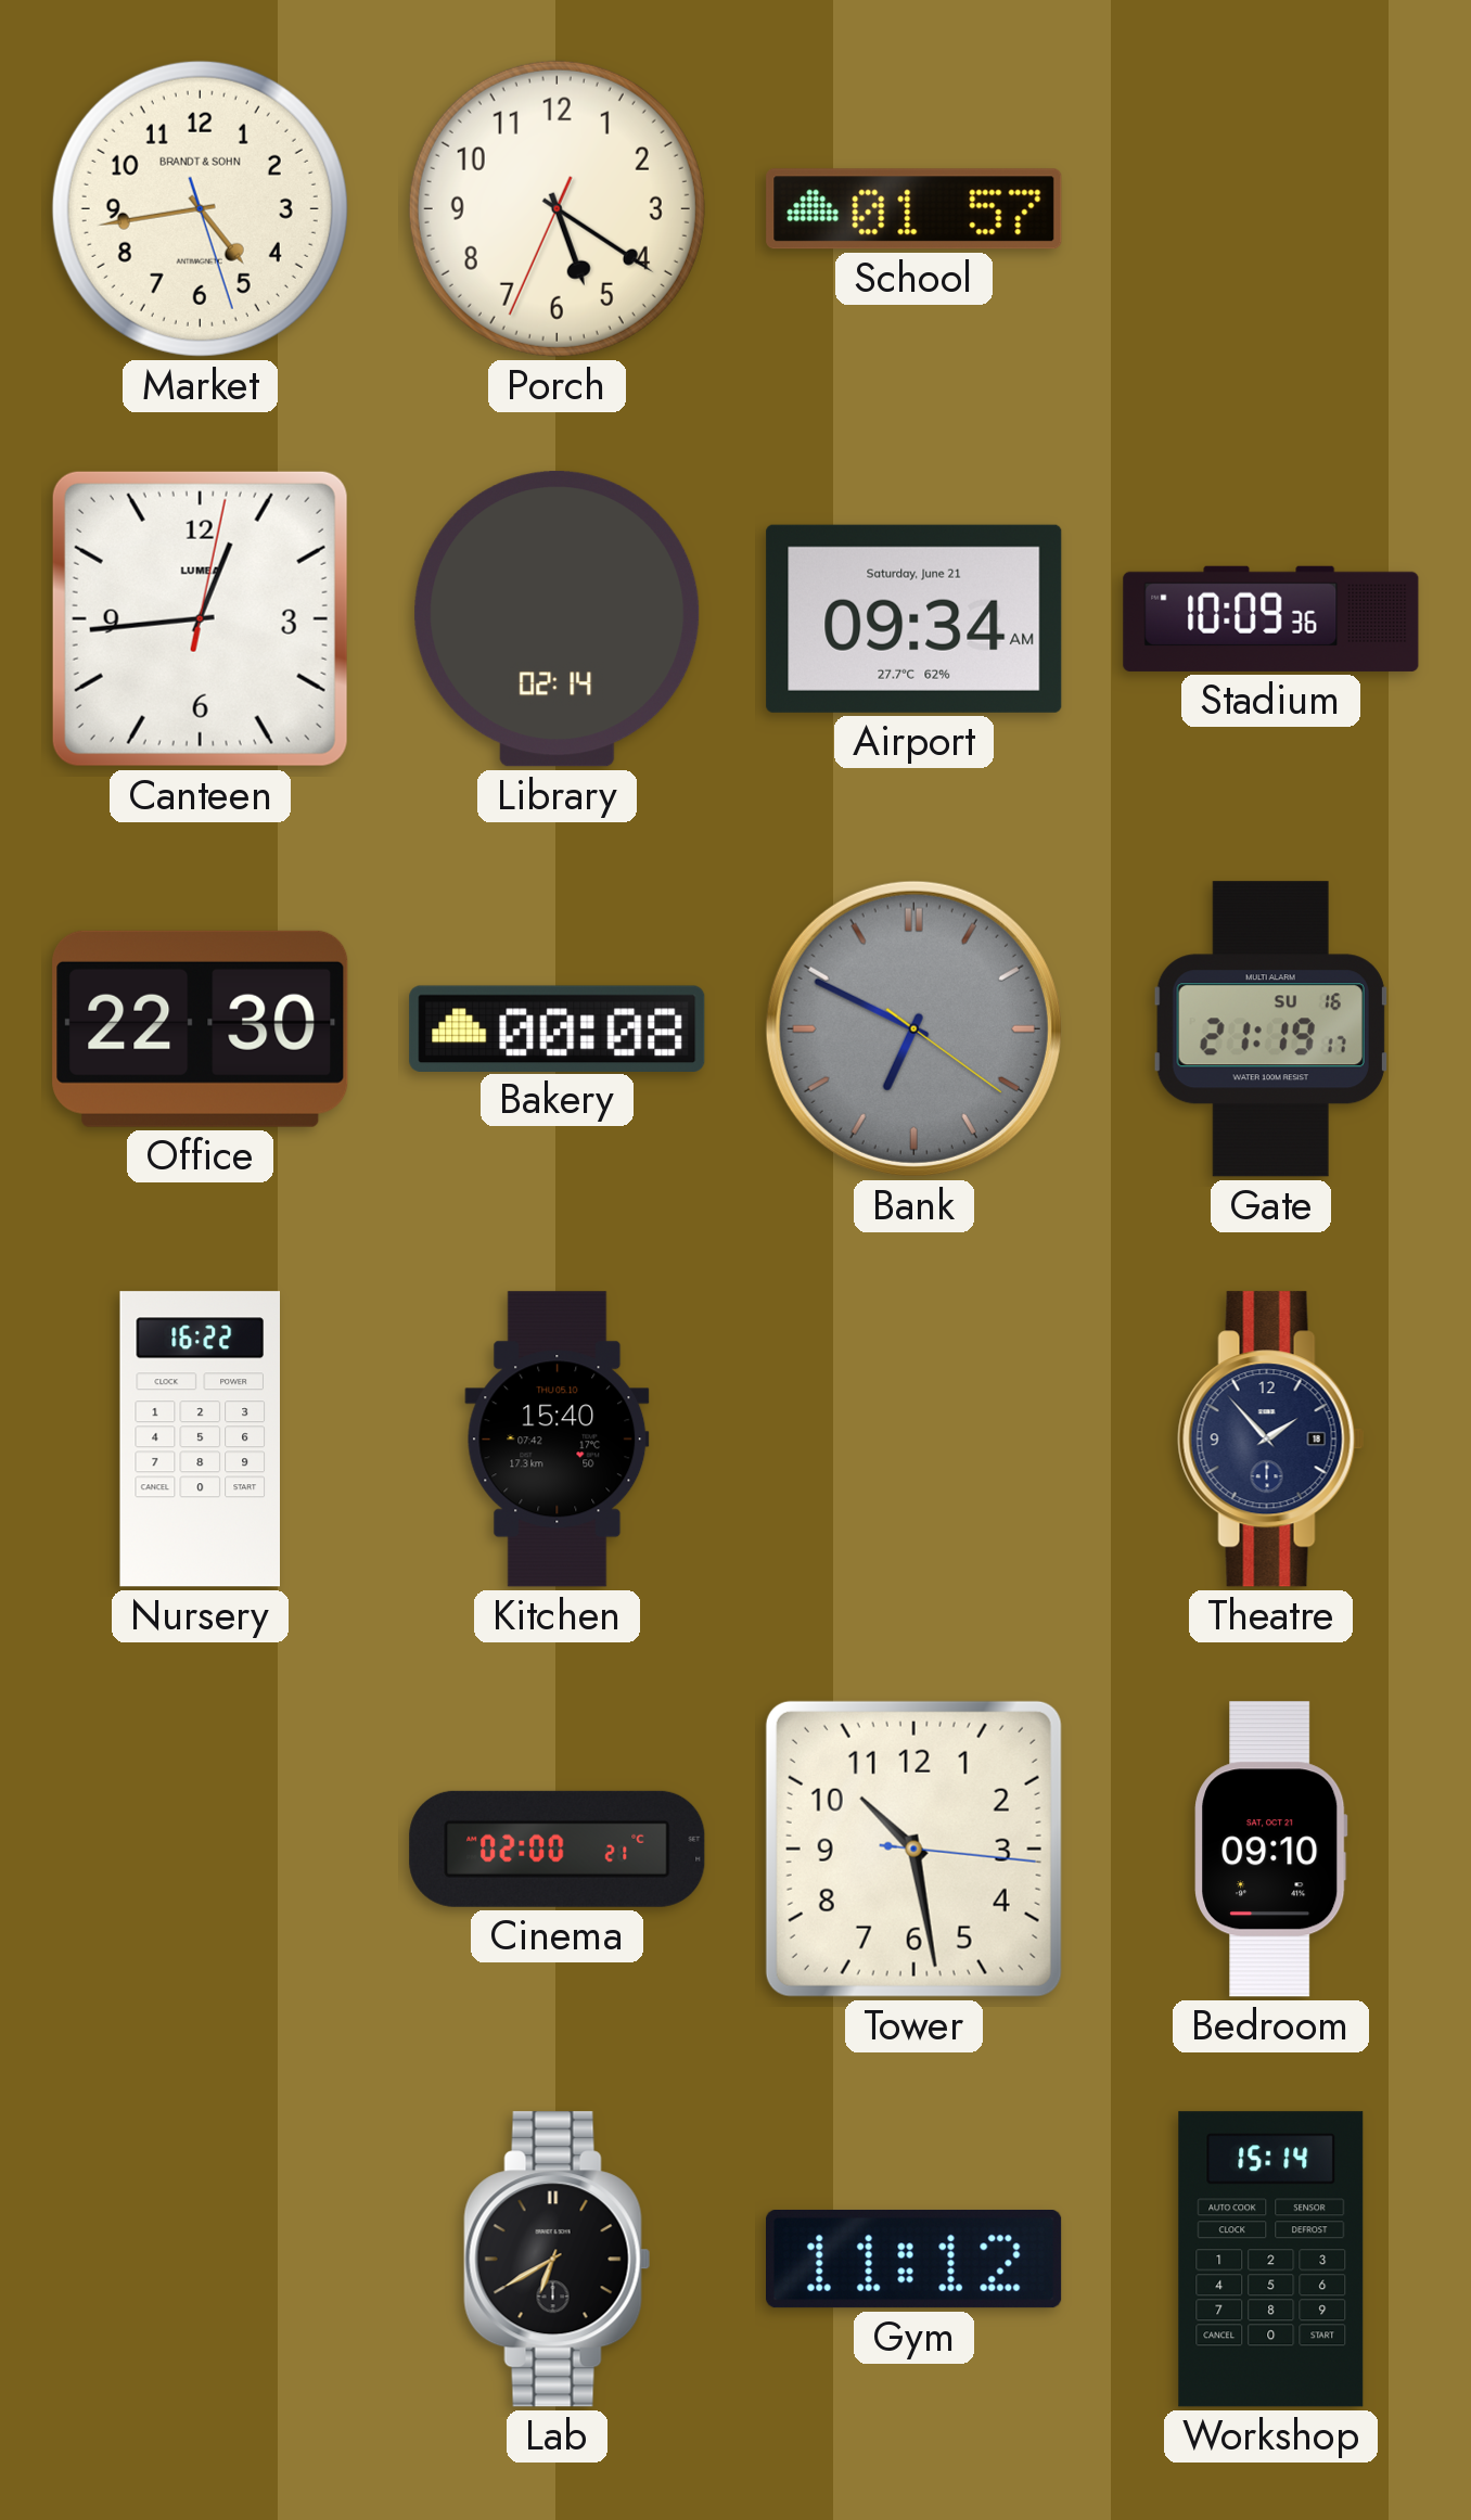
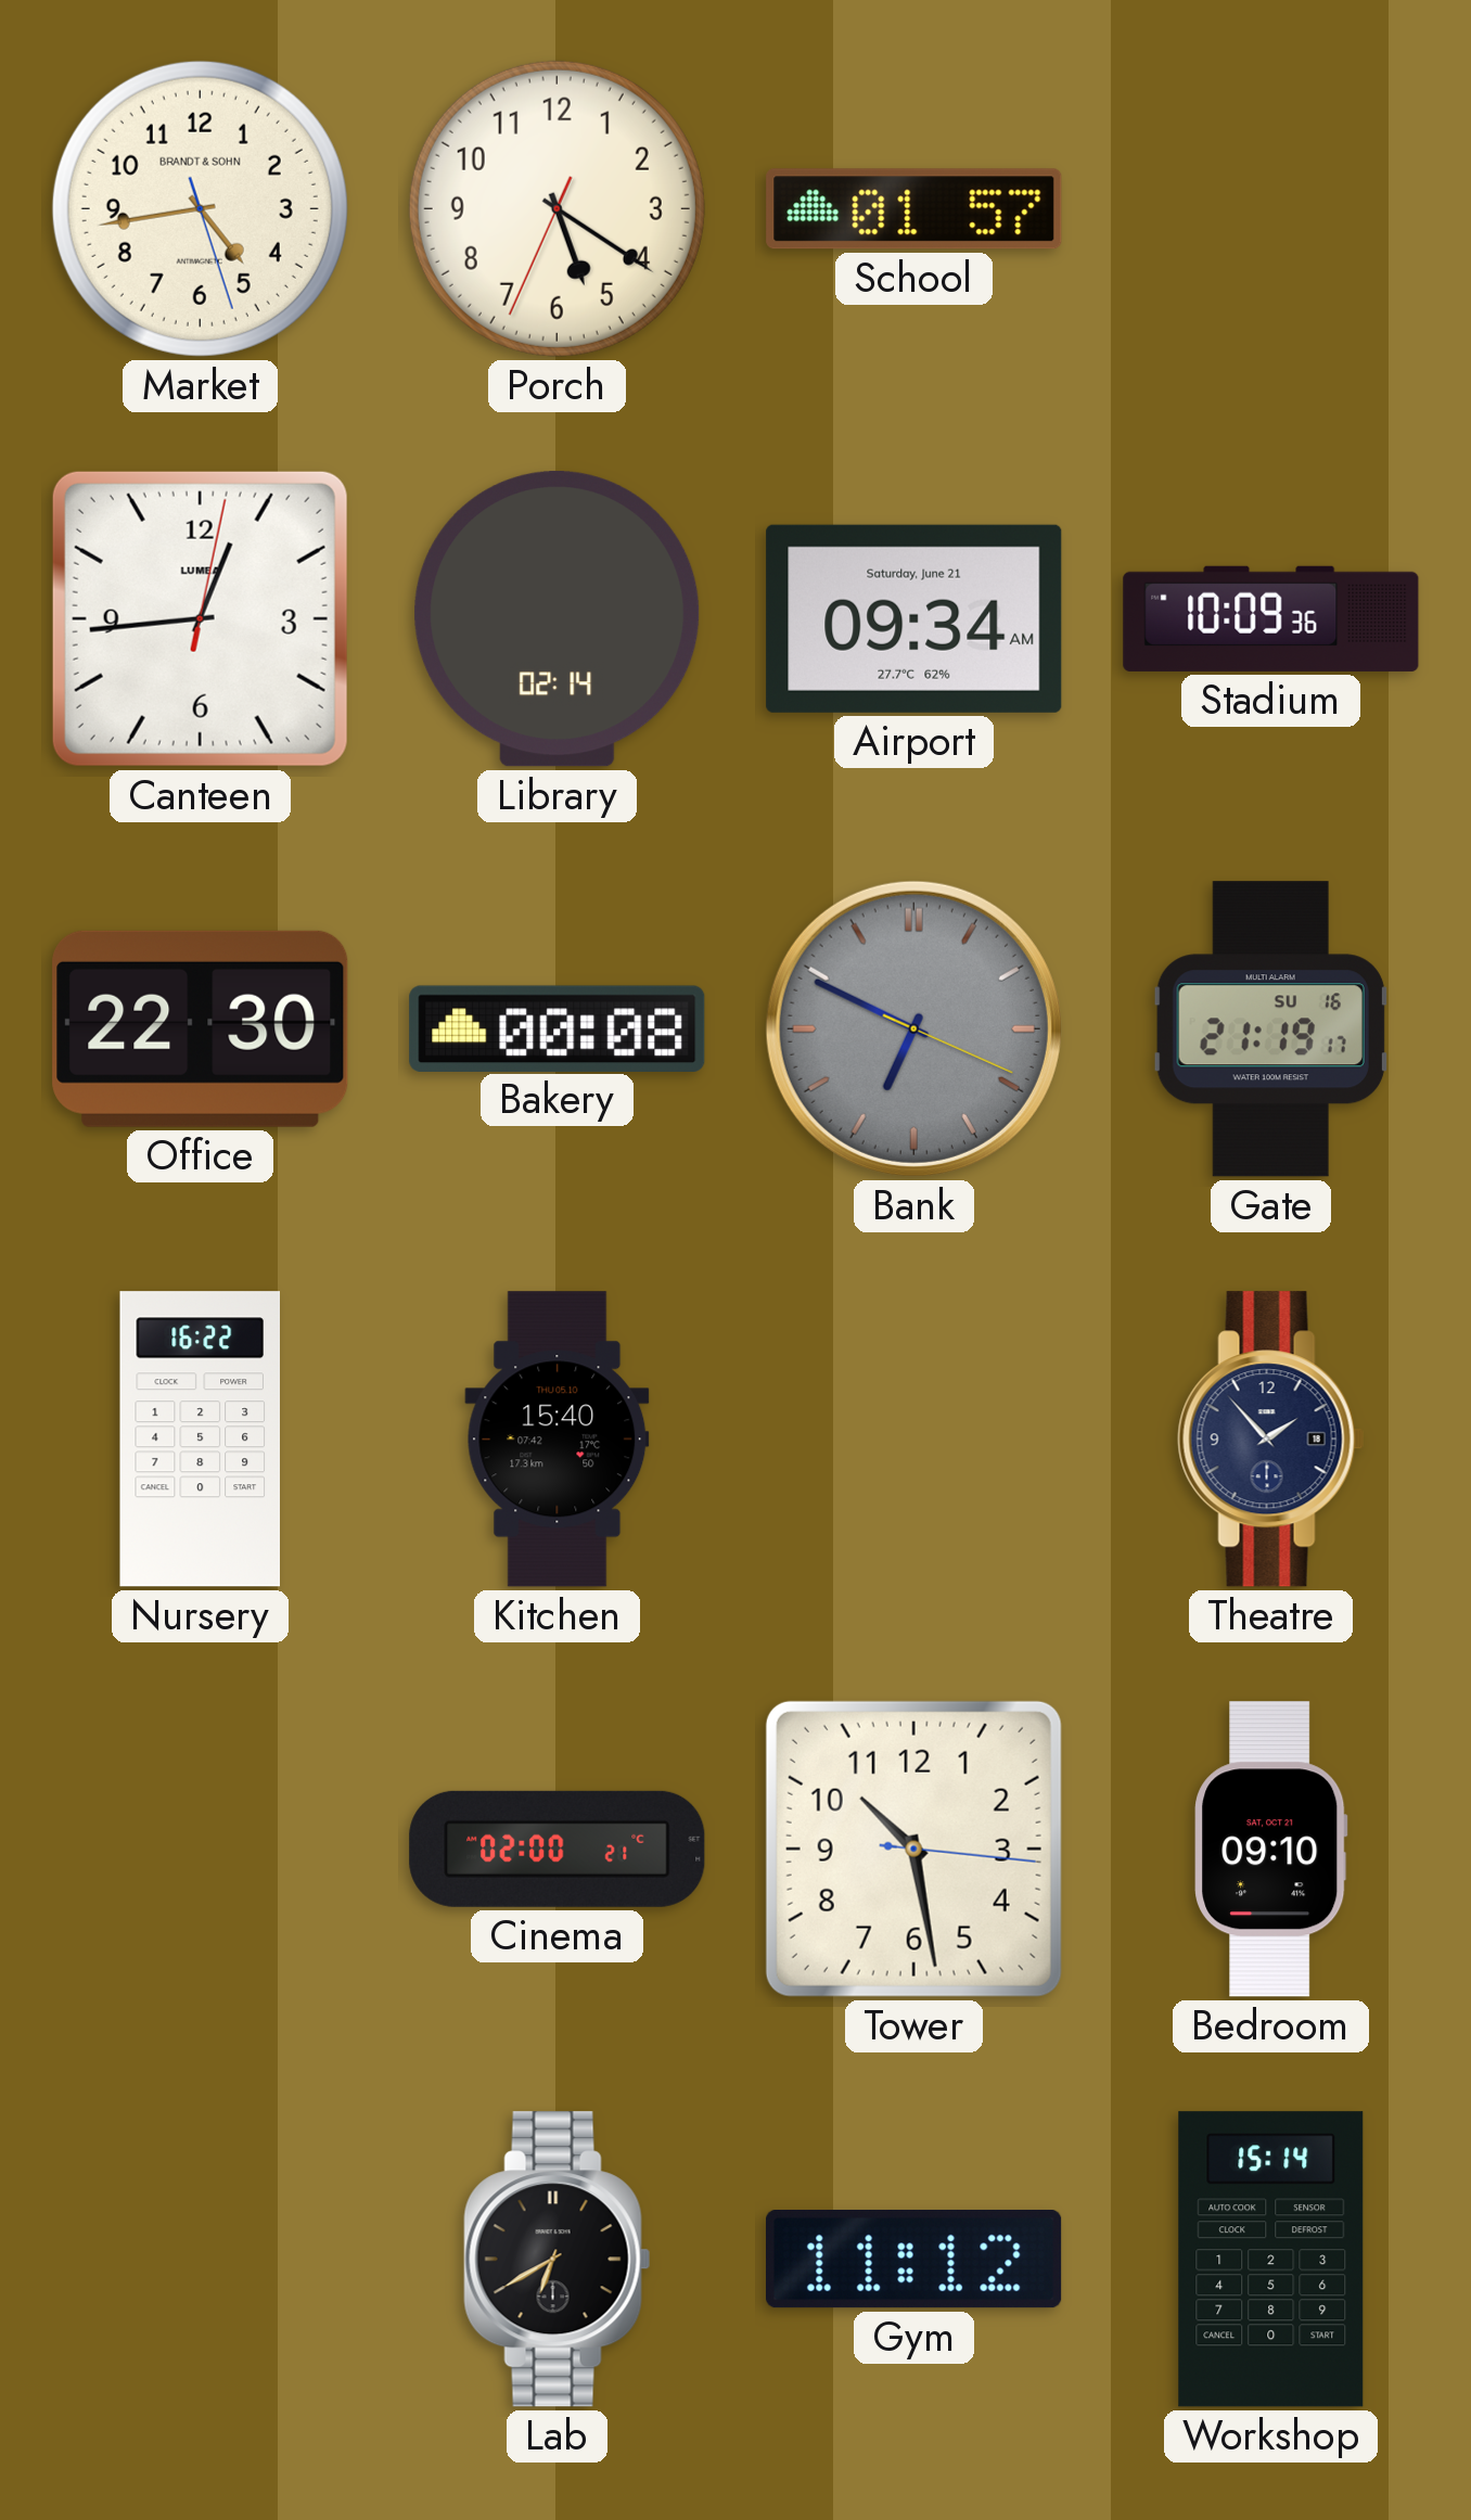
Bank: 6:49:21 -> 6:49:19
